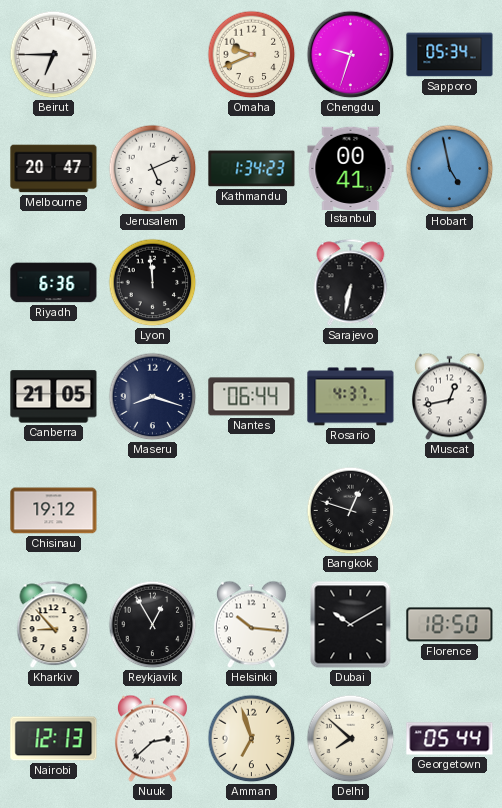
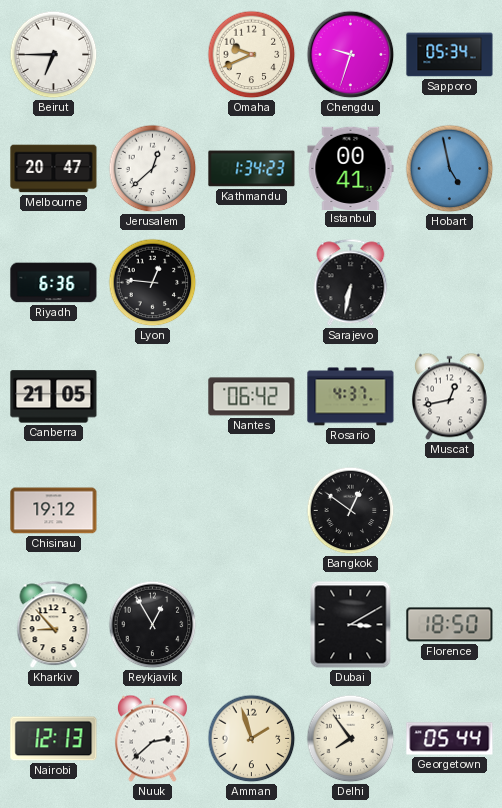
Jerusalem: 5:11 -> 12:38
Lyon: 11:59 -> 12:46
Maseru: 8:18 -> none
Nantes: 06:44 -> 06:42
Bangkok: 12:48 -> 12:51
Helsinki: 10:16 -> none
Dubai: 10:10 -> 3:10
Amman: 6:57 -> 1:57
Delhi: 7:52 -> 7:54
